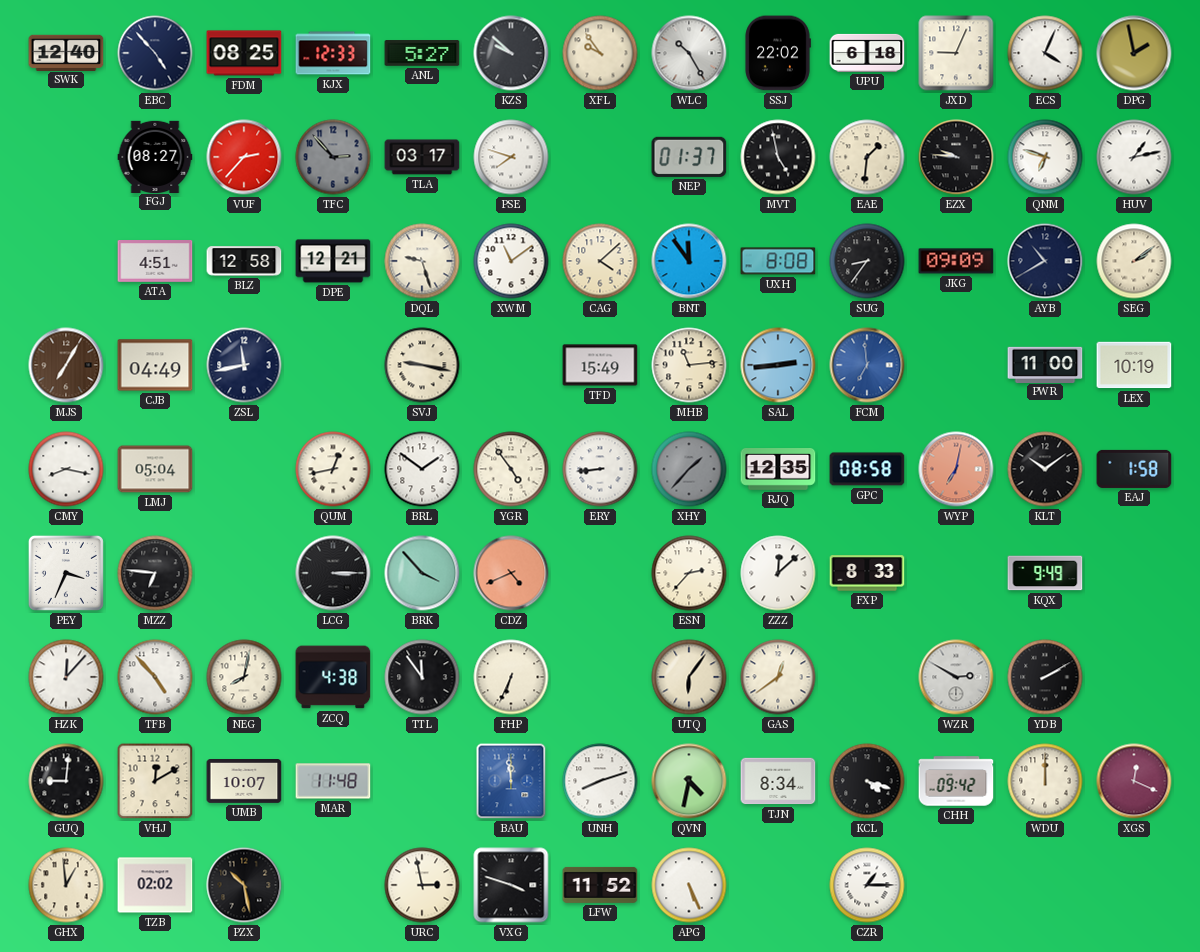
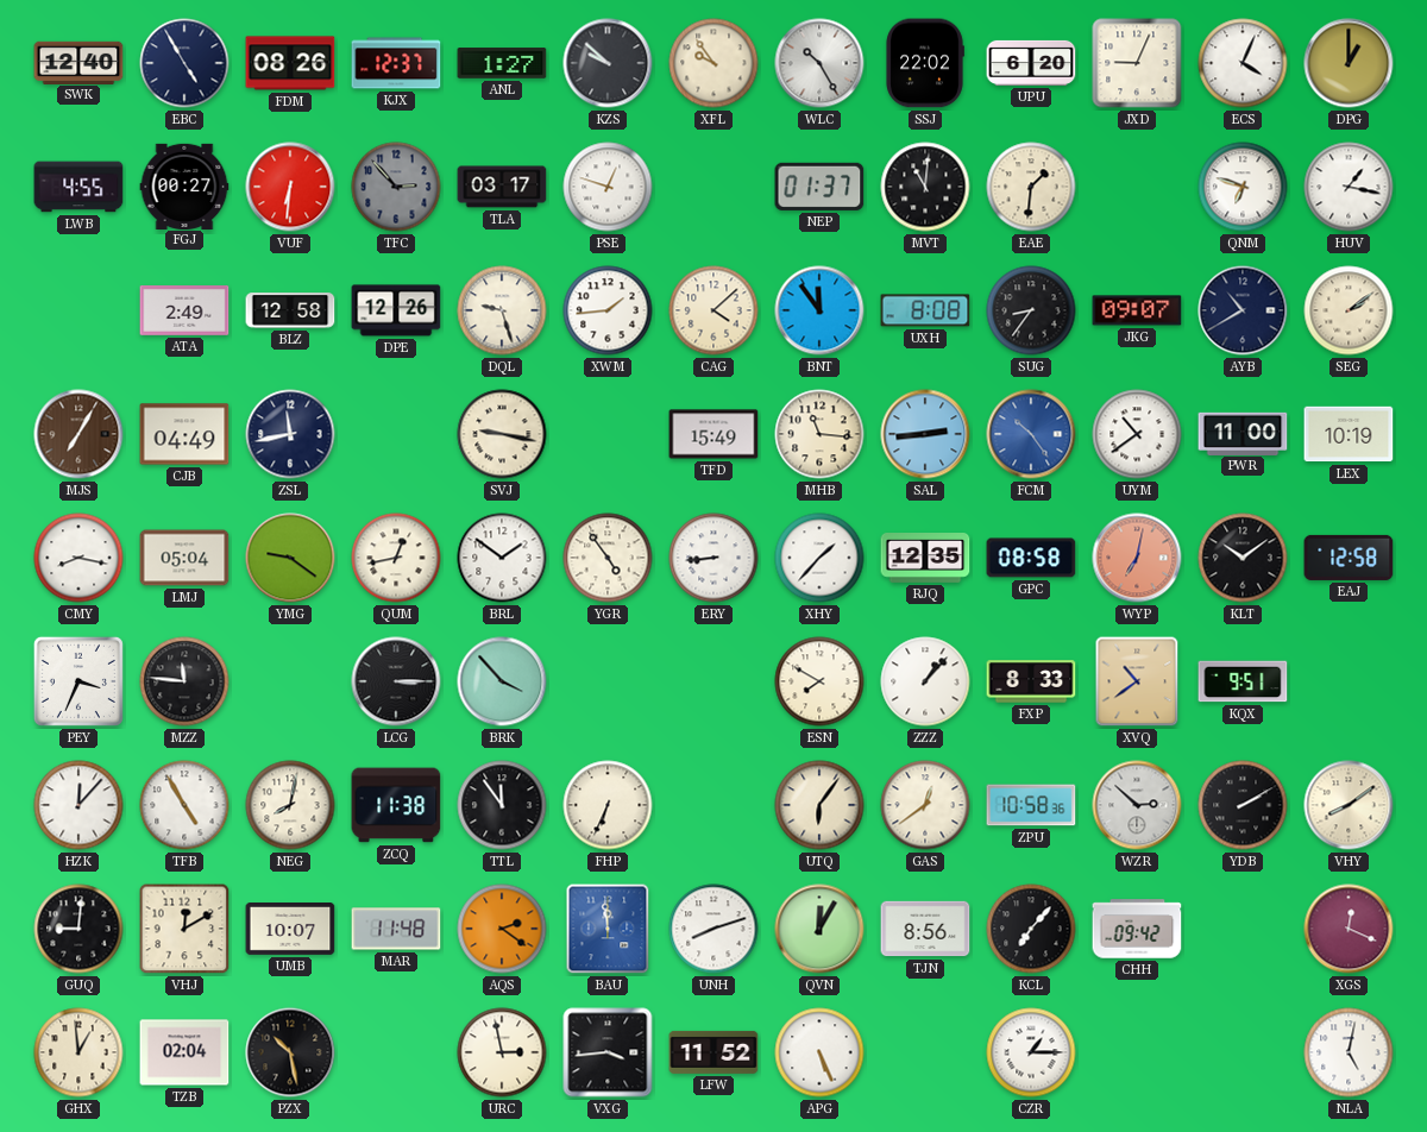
EBC: 4:53 -> 4:55
FDM: 08:25 -> 08:26
KJX: 12:33 -> 12:37
ANL: 5:27 -> 1:27
UPU: 6:18 -> 6:20
DPG: 1:58 -> 1:00
LWB: none -> 4:55
FGJ: 08:27 -> 00:27
VUF: 2:37 -> 6:31
PSE: 7:48 -> 12:48
MVT: 4:58 -> 11:01
EZX: 9:46 -> none
HUV: 1:13 -> 1:17
ATA: 4:51 -> 2:49
DPE: 12:21 -> 12:26
XWM: 11:09 -> 1:44
JKG: 09:09 -> 09:07
MHB: 11:14 -> 11:16
FCM: 6:59 -> 10:24
UYM: none -> 10:39
YMG: none -> 9:21
XHY dial: grey -> white
EAJ: 1:58 -> 12:58
MZZ: 6:46 -> 11:46
CDZ: 4:41 -> none
ESN: 2:37 -> 7:50
ZZZ: 12:08 -> 1:07
XVQ: none -> 10:39
KQX: 9:49 -> 9:51
TFB: 4:53 -> 4:55
ZCQ: 4:38 -> 11:38
ZPU: none -> 10:58
WZR: 2:50 -> 2:52
VHY: none -> 8:09
AQS: none -> 2:21
QVN: 4:32 -> 12:05
TJN: 8:34 -> 8:56
KCL: 4:18 -> 7:07
WDU: 12:00 -> none
TZB: 02:02 -> 02:04
VXG: 3:48 -> 3:44
NLA: none -> 5:02
